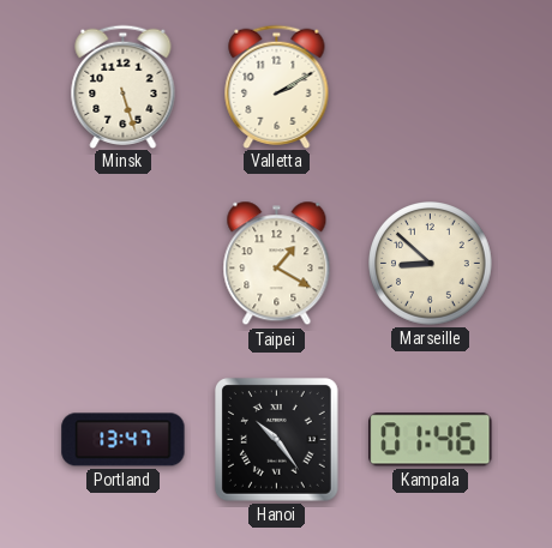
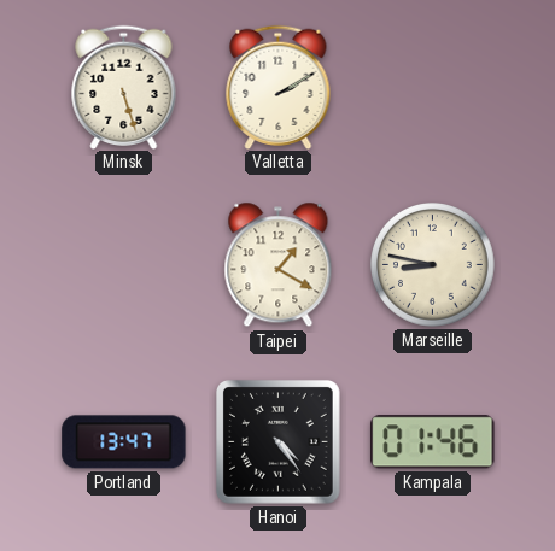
Marseille: 8:52 -> 8:47
Hanoi: 10:24 -> 4:24
